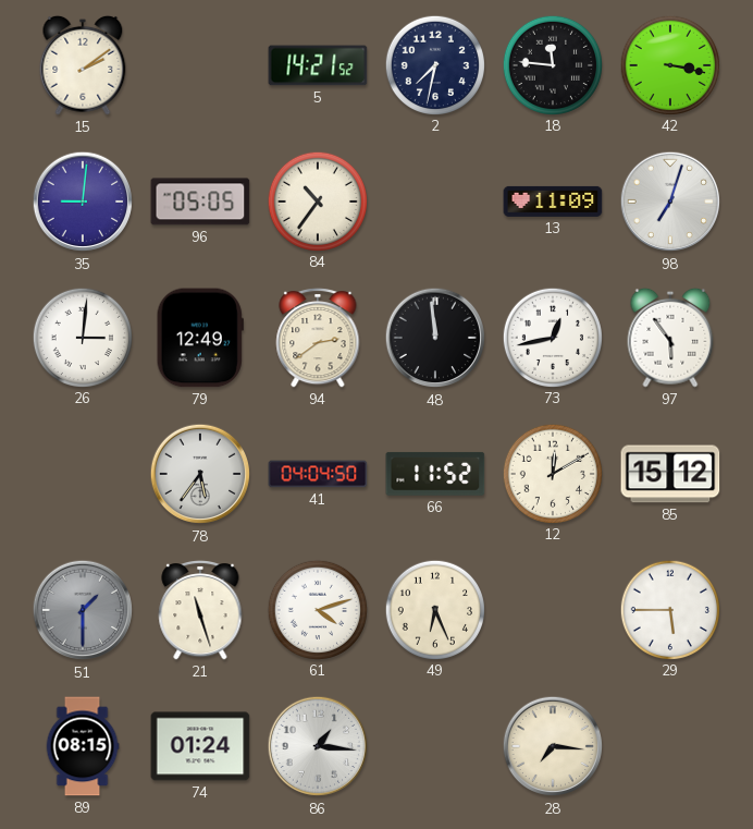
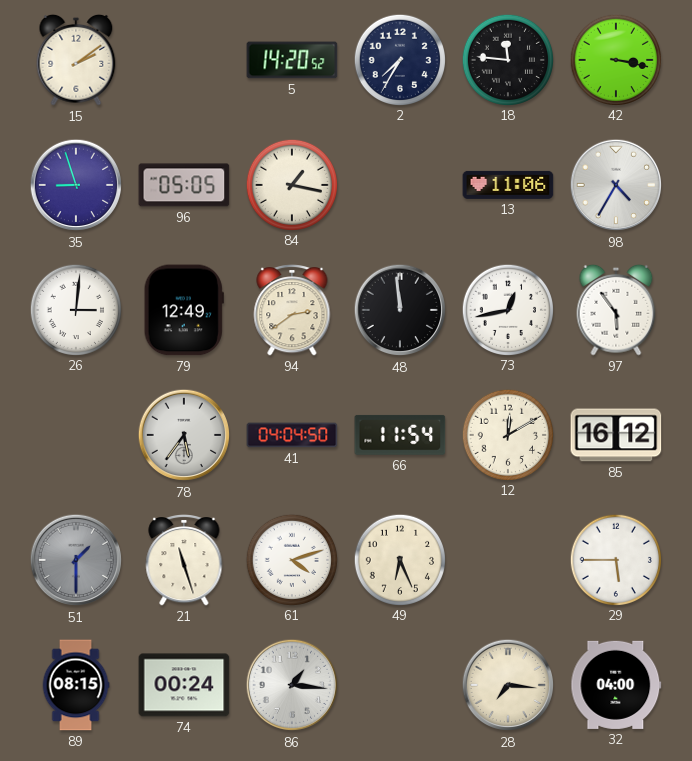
5: 14:21 -> 14:20
2: 7:32 -> 7:35
35: 9:01 -> 8:57
84: 10:36 -> 1:17
13: 11:09 -> 11:06
98: 7:03 -> 4:35
66: 11:52 -> 11:54
85: 15:12 -> 16:12
74: 01:24 -> 00:24
32: none -> 04:00
